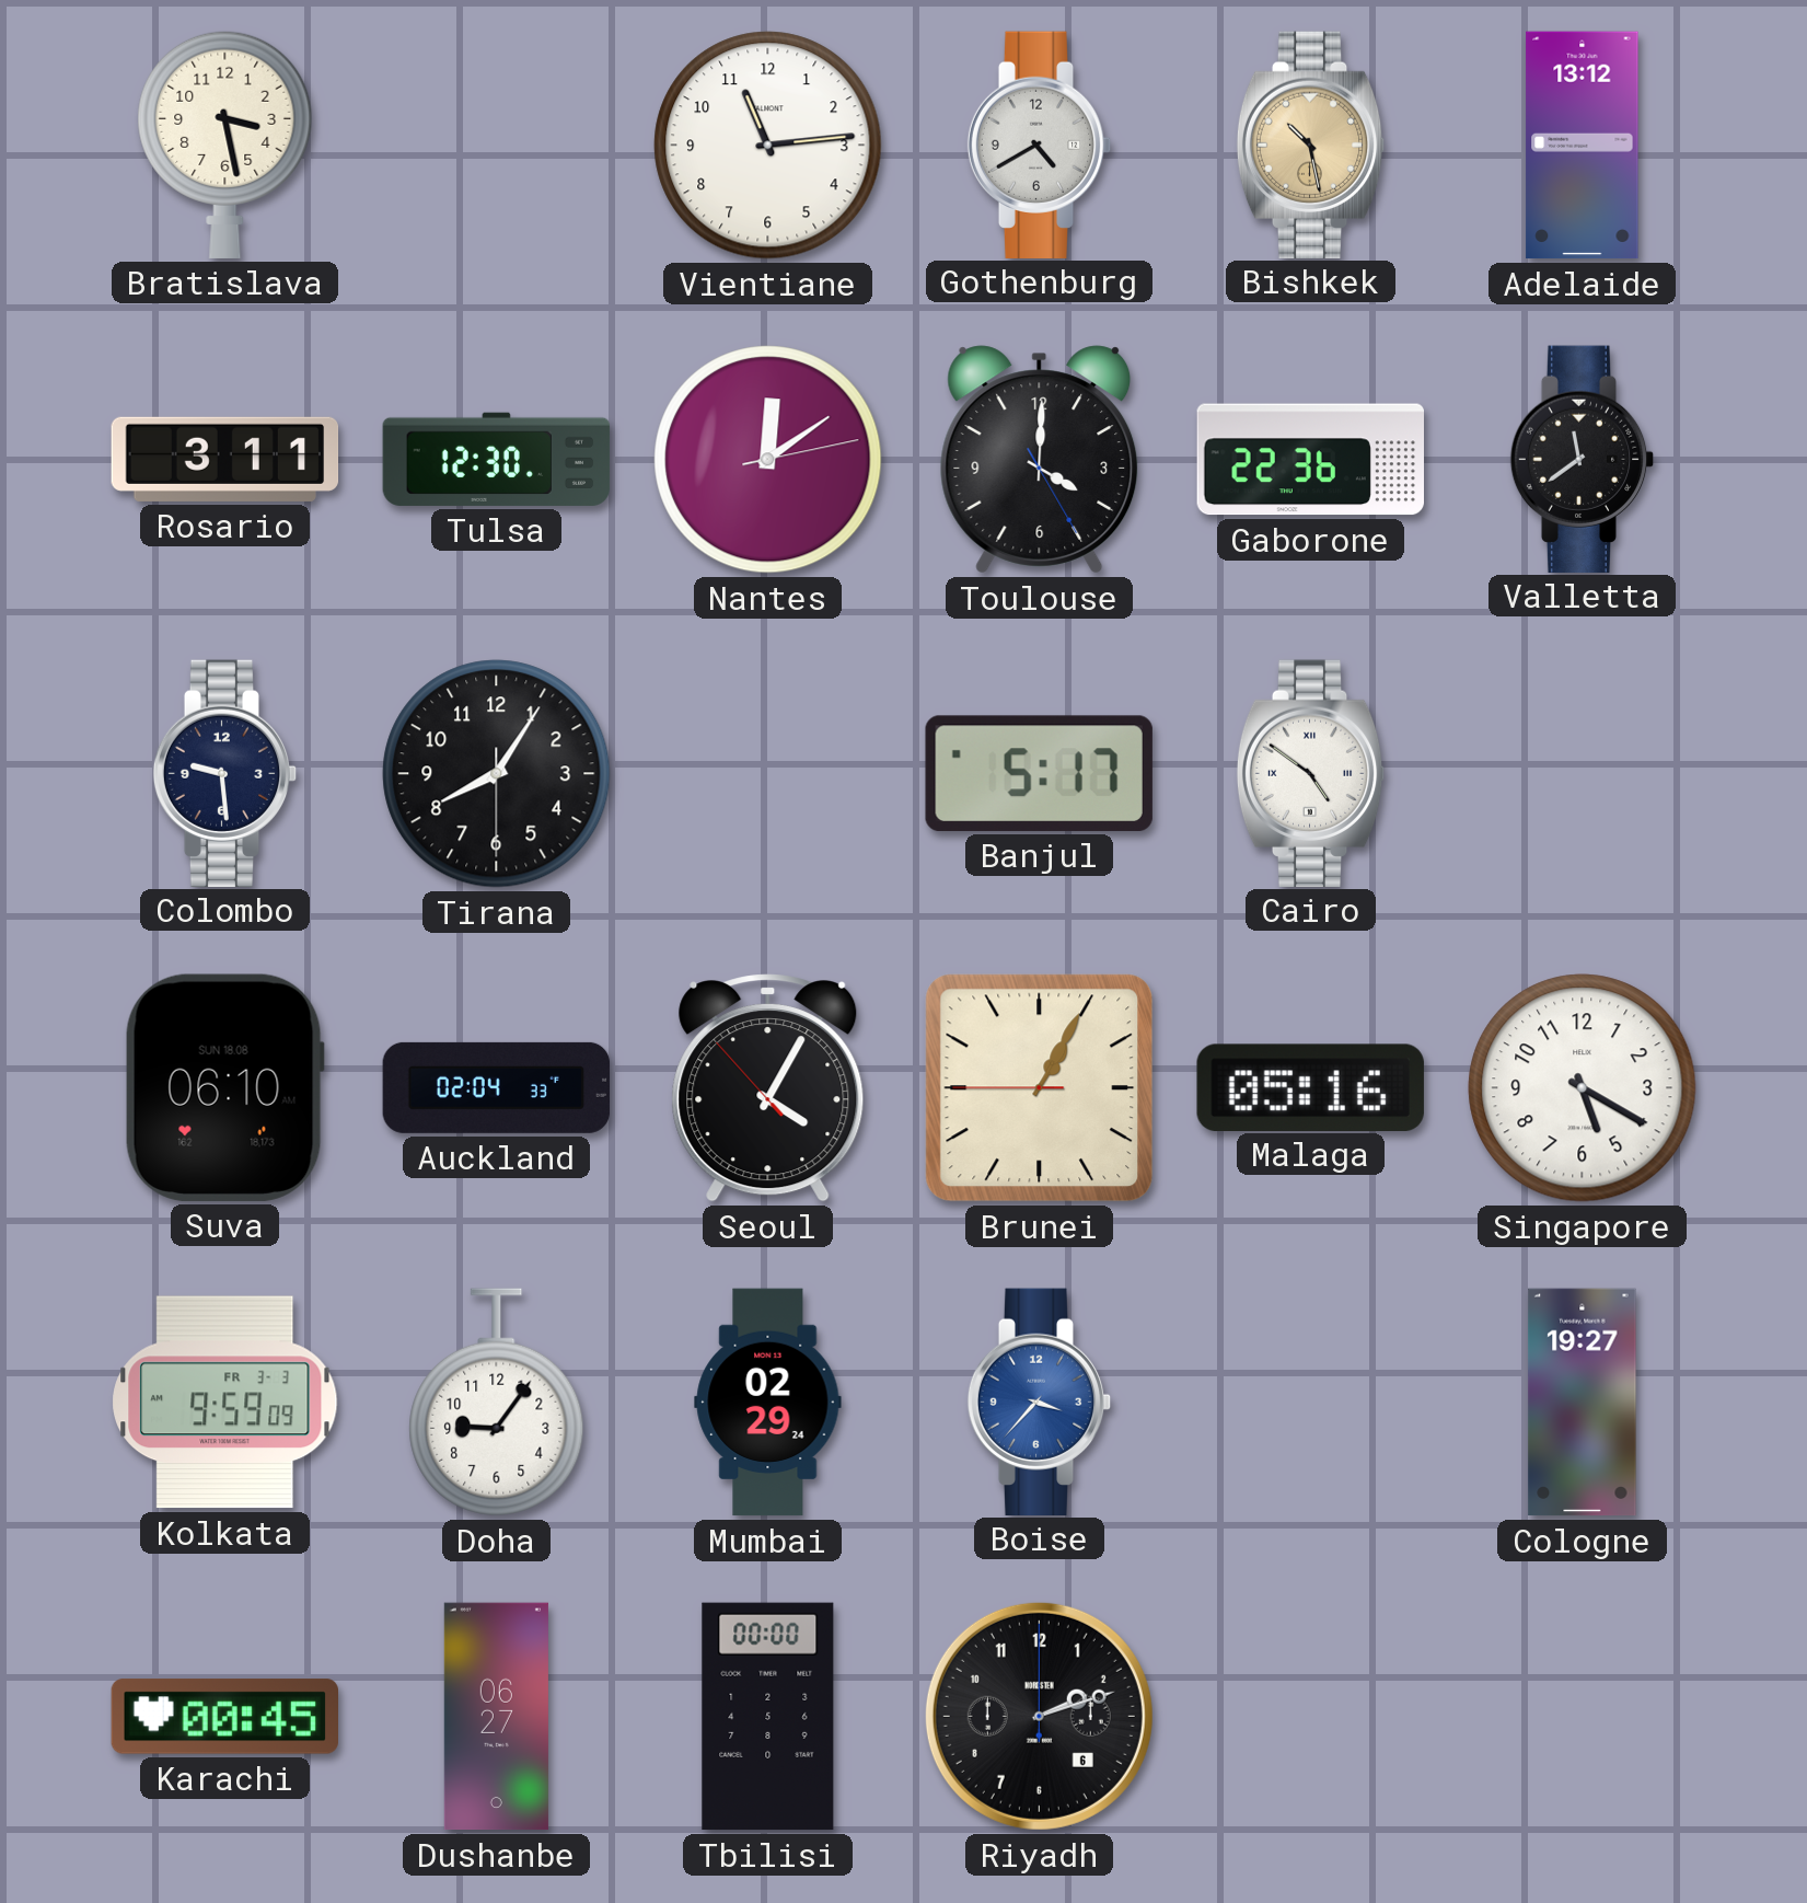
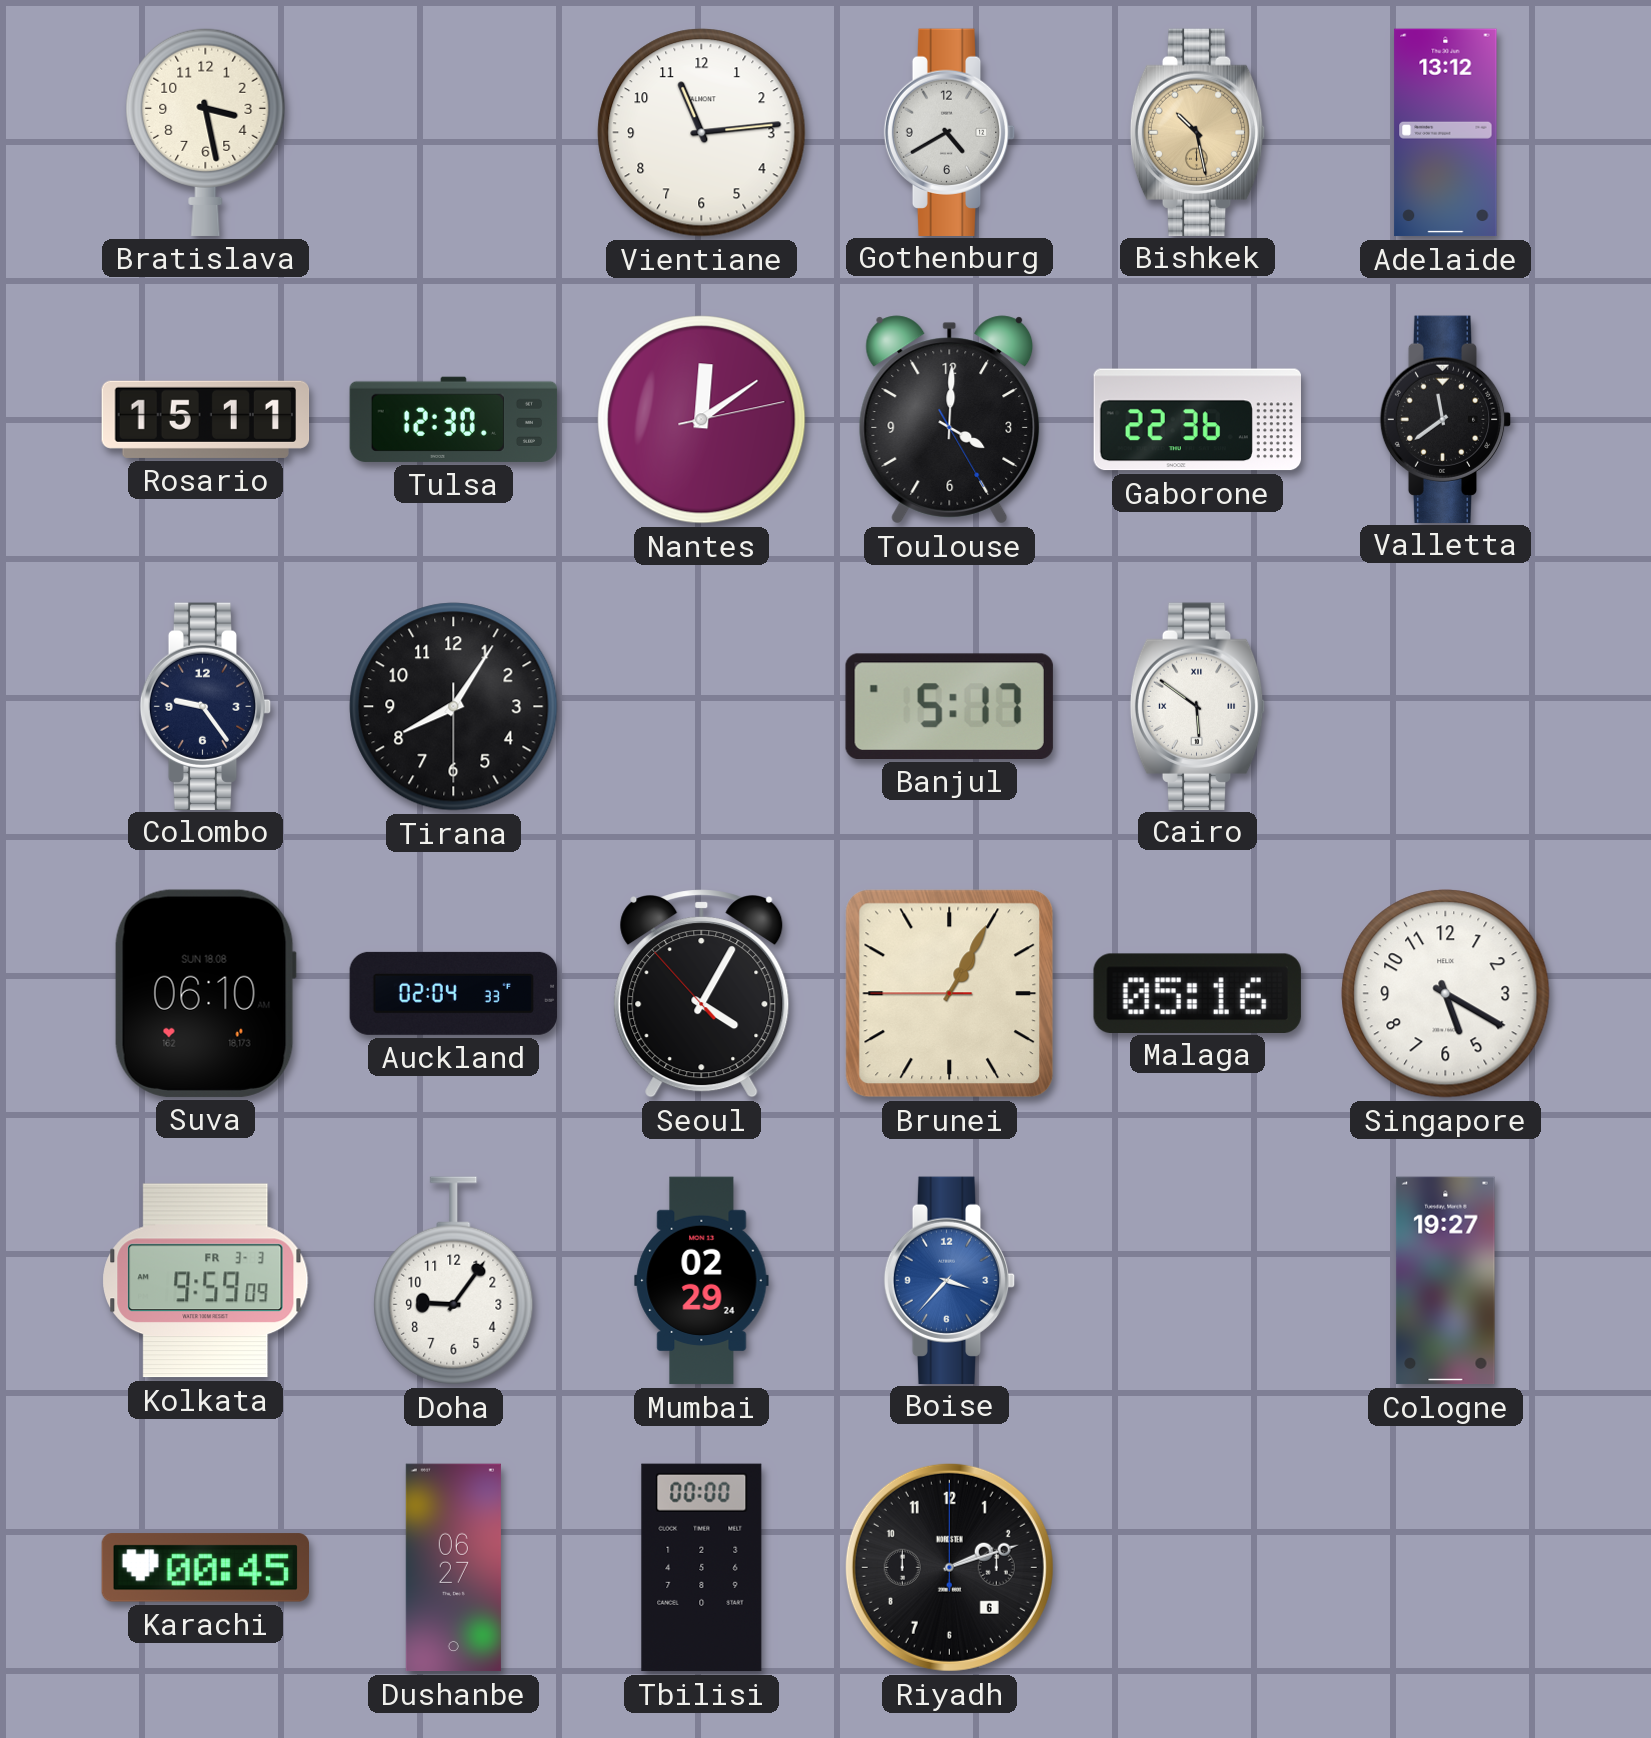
Rosario: 3:11 -> 15:11
Colombo: 9:29 -> 9:24
Cairo: 4:51 -> 5:51
